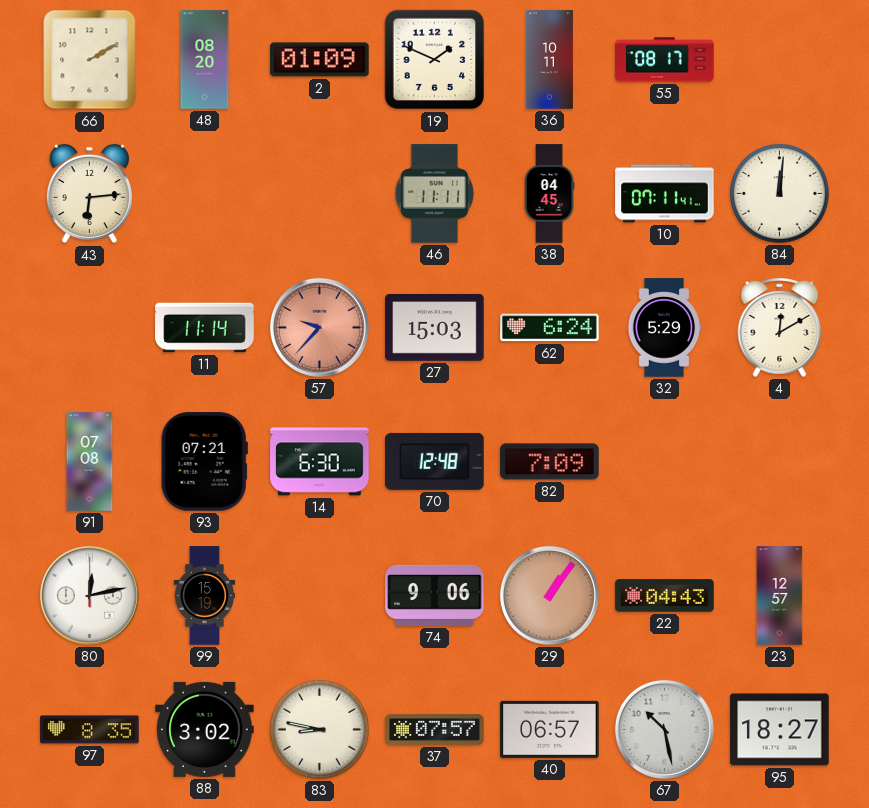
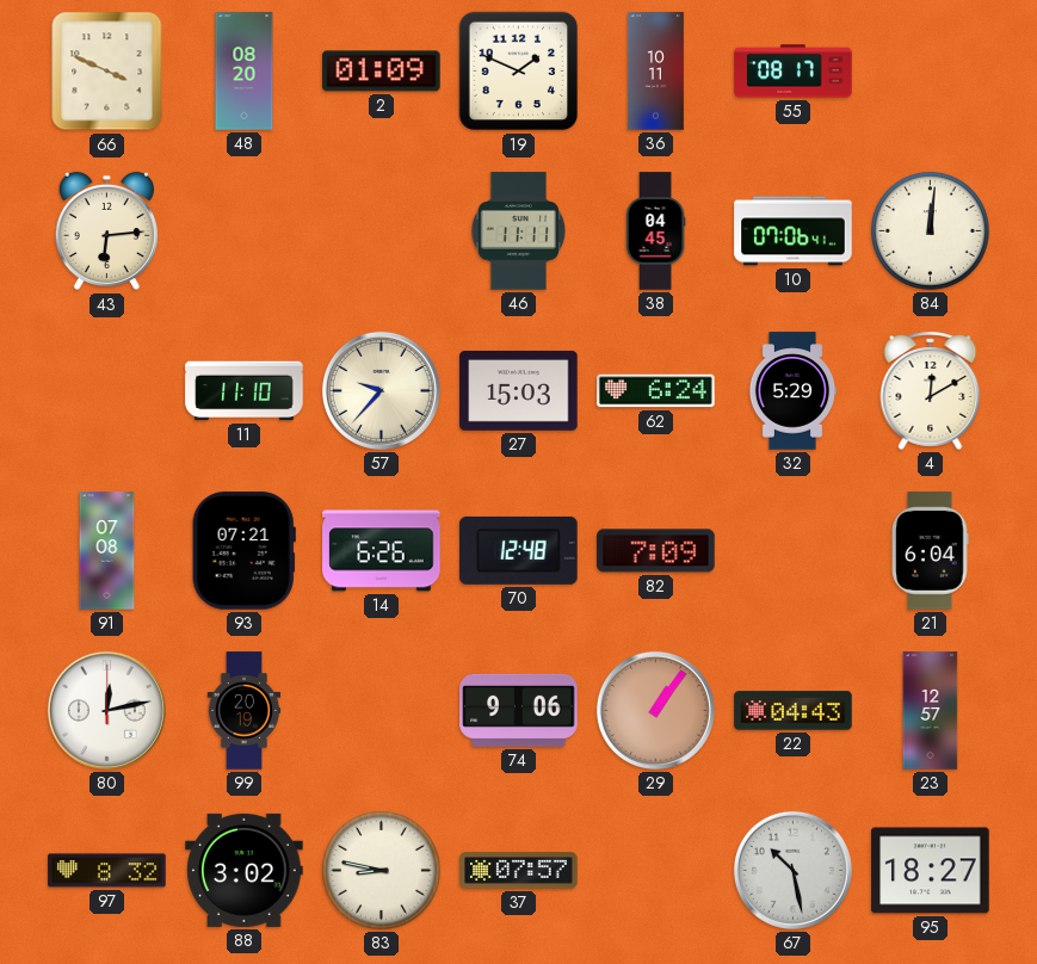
66: 2:10 -> 3:49
10: 07:11 -> 07:06
11: 11:14 -> 11:10
57 dial: salmon -> cream
14: 6:30 -> 6:26
21: none -> 6:04
99: 15:19 -> 20:19
97: 8:35 -> 8:32
40: 06:57 -> none
